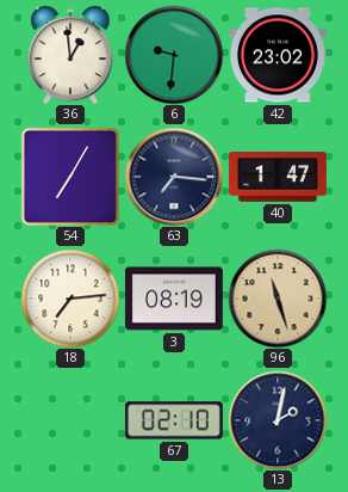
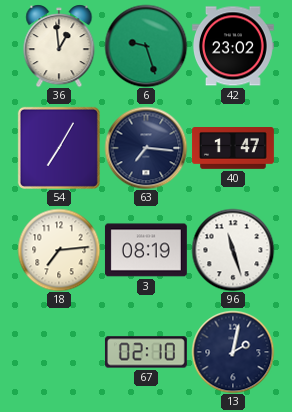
6: 9:31 -> 9:27
96 dial: champagne -> white
